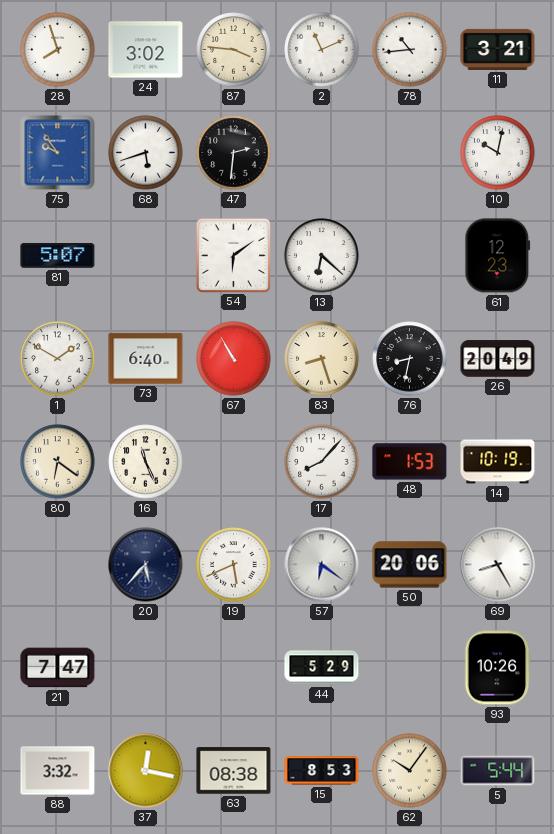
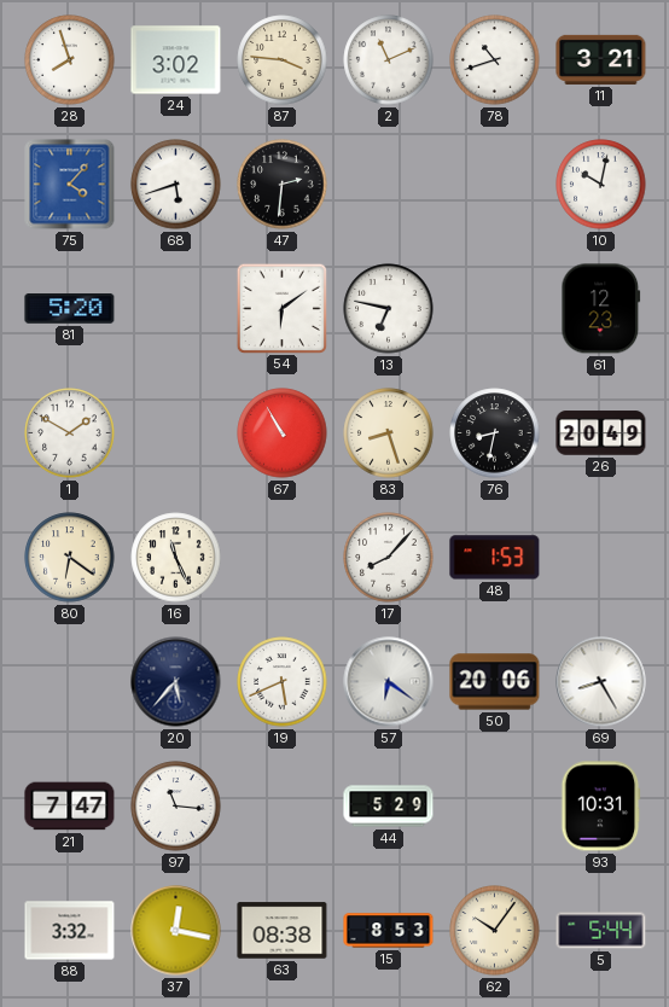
78: 10:44 -> 10:42
75: 9:54 -> 4:07
81: 5:07 -> 5:20
13: 6:22 -> 6:47
73: 6:40 -> none
14: 10:19 -> none
97: none -> 11:16
93: 10:26 -> 10:31
